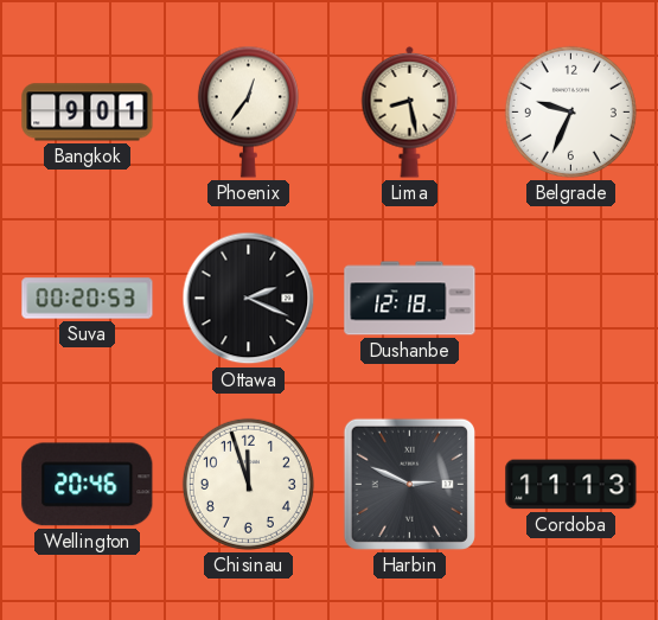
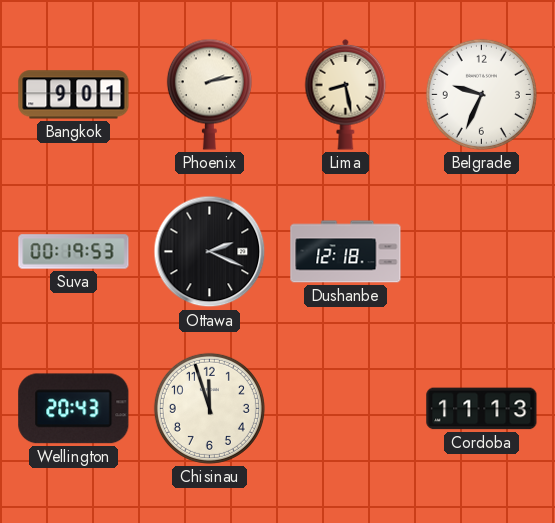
Phoenix: 12:36 -> 2:13
Suva: 00:20 -> 00:19
Wellington: 20:46 -> 20:43
Harbin: 2:49 -> none
